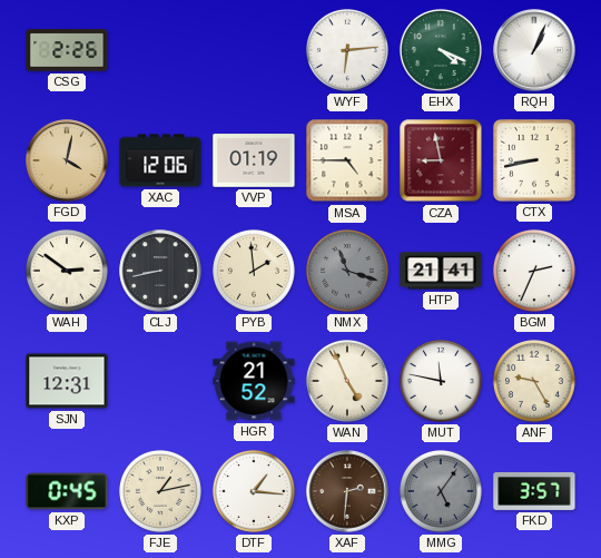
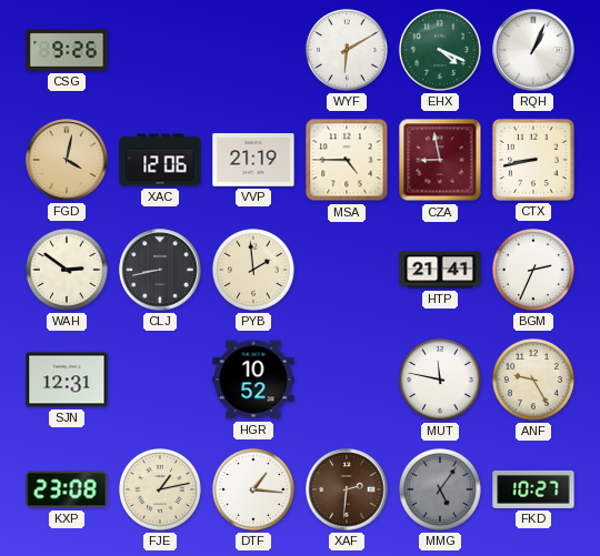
CSG: 2:26 -> 9:26
WYF: 6:14 -> 6:10
VVP: 01:19 -> 21:19
NMX: 11:18 -> none
HGR: 21:52 -> 10:52
WAN: 4:56 -> none
KXP: 0:45 -> 23:08
FKD: 3:57 -> 10:27
